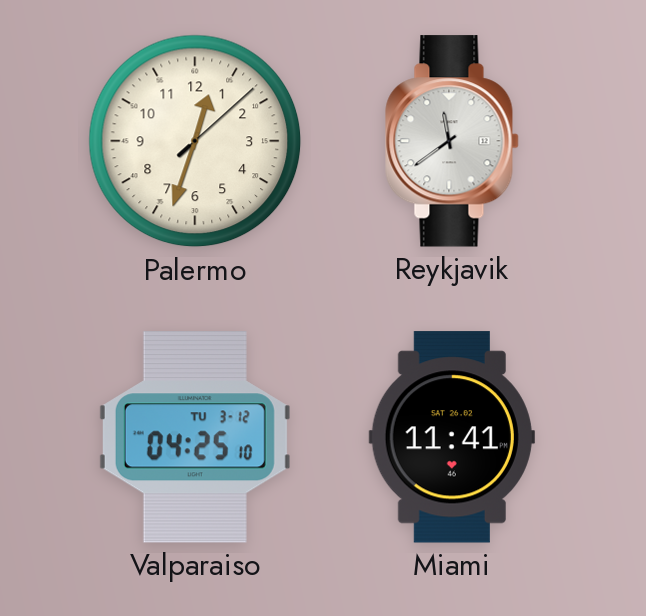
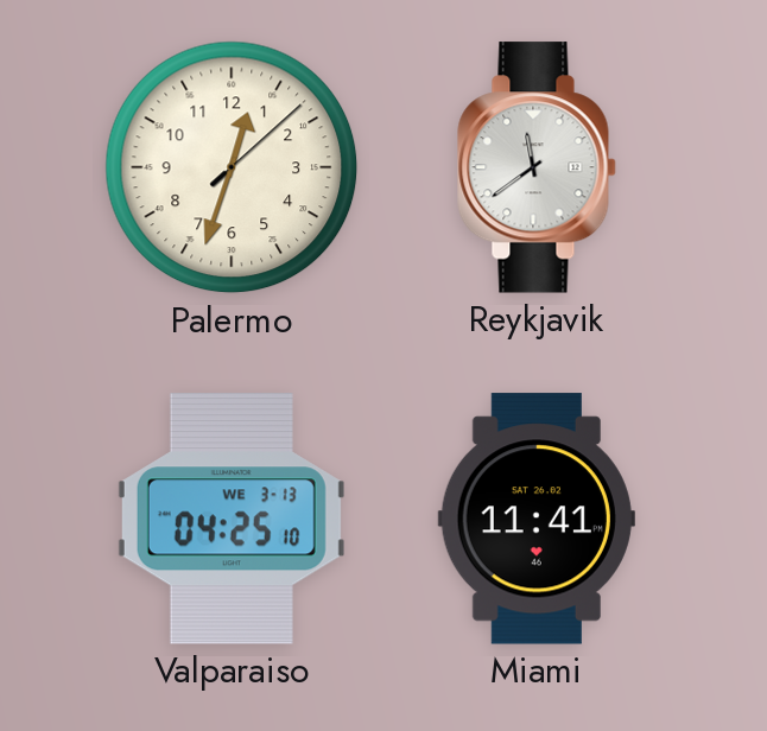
Valparaiso date: TU 3-12 -> WE 3-13
